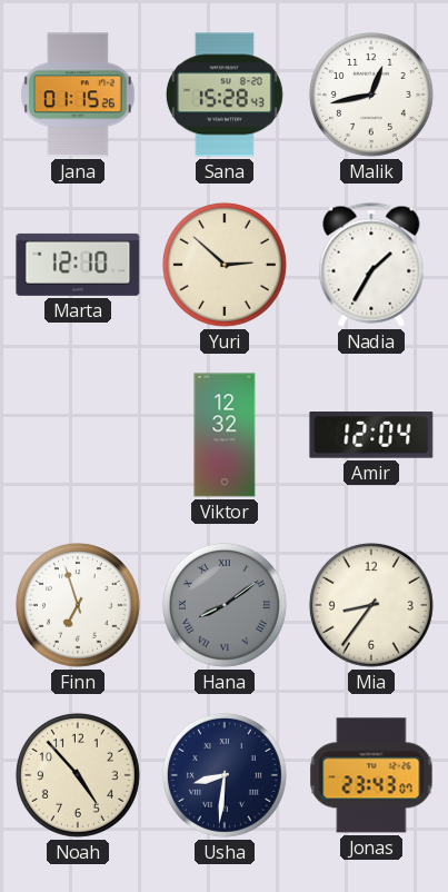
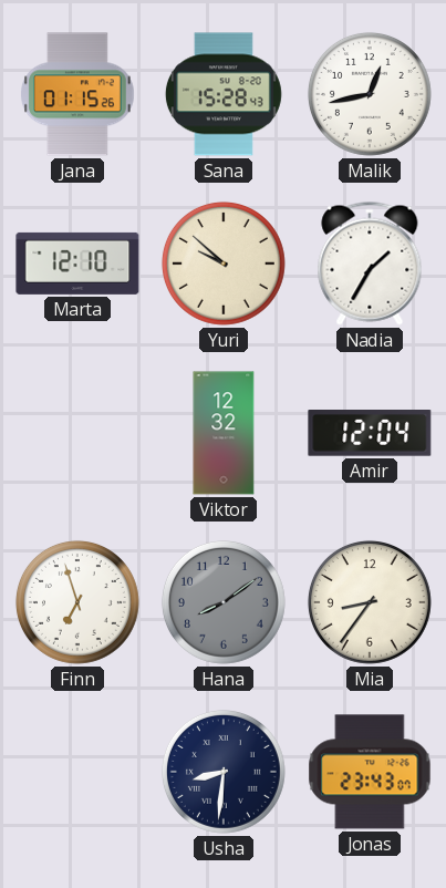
Yuri: 2:52 -> 9:52
Hana numerals: Roman -> Arabic
Noah: 4:53 -> none
